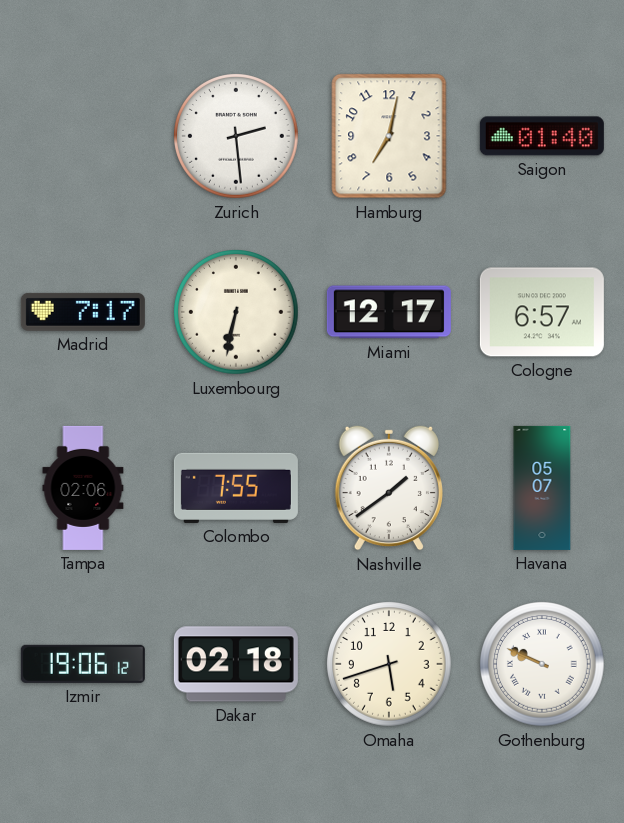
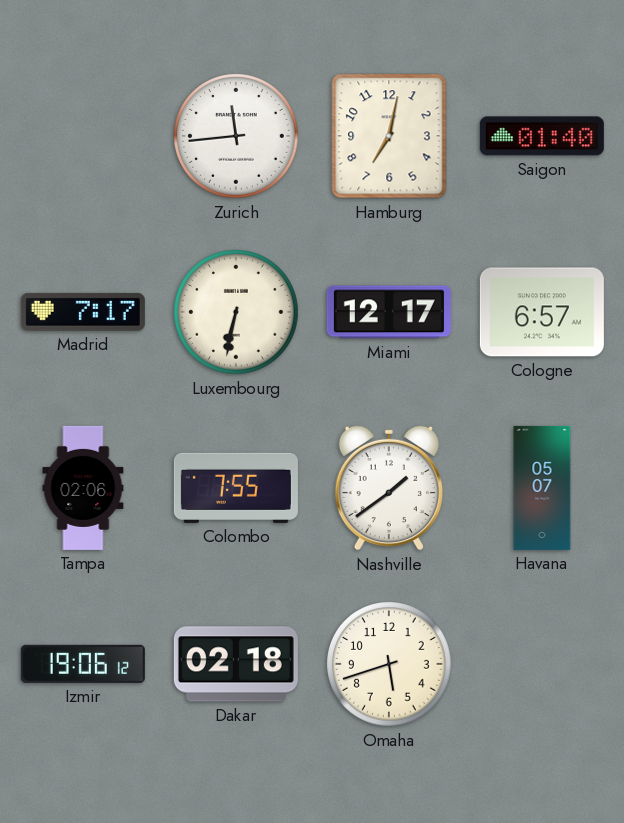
Zurich: 2:29 -> 11:44
Gothenburg: 9:49 -> none
